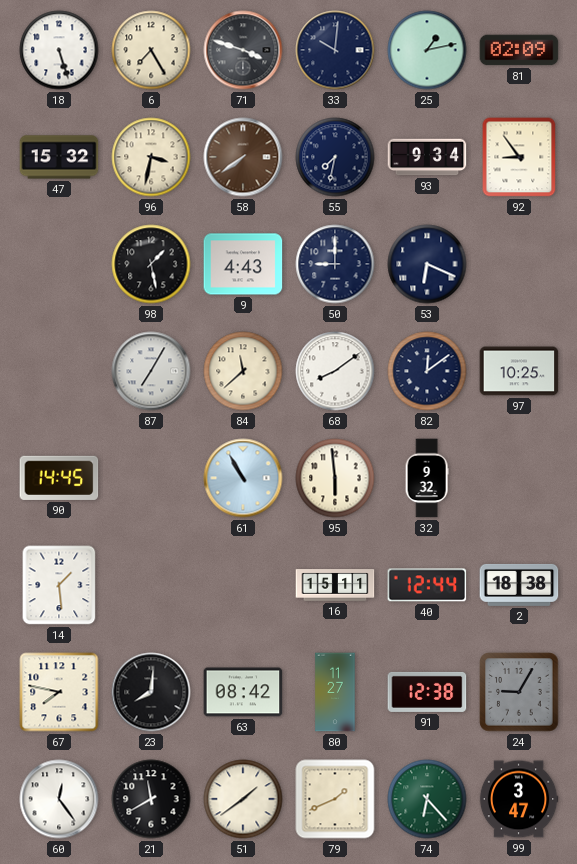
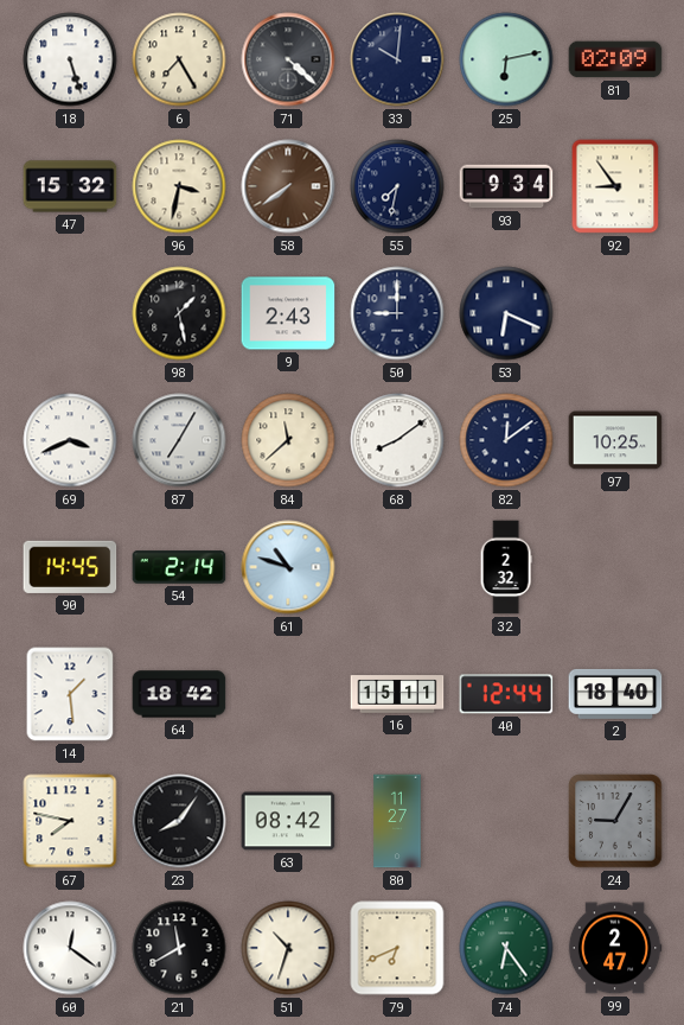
71: 3:48 -> 4:22
25: 1:13 -> 6:13
9: 4:43 -> 2:43
69: none -> 3:41
54: none -> 2:14
61: 10:55 -> 10:48
95: 5:59 -> none
32: 9:32 -> 2:32
64: none -> 18:42
2: 18:38 -> 18:40
23: 8:01 -> 8:06
91: 12:38 -> none
60: 12:24 -> 12:21
51: 1:39 -> 10:33
79: 1:41 -> 6:41
74: 6:23 -> 6:24
99: 3:47 -> 2:47
